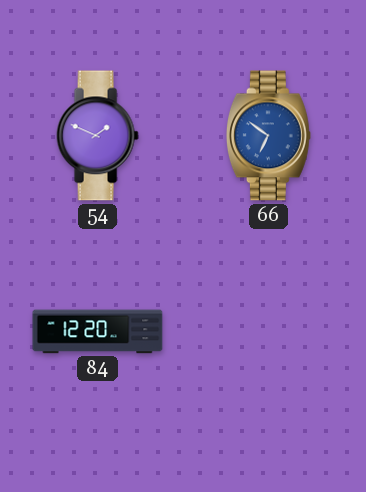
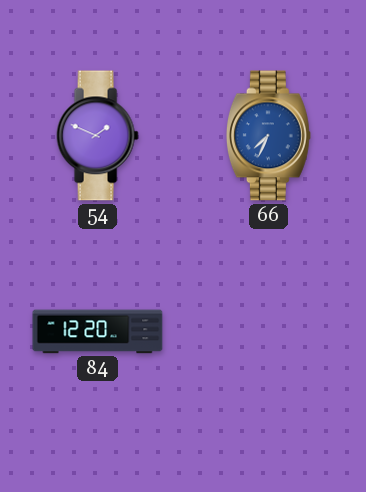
66: 6:51 -> 7:34
